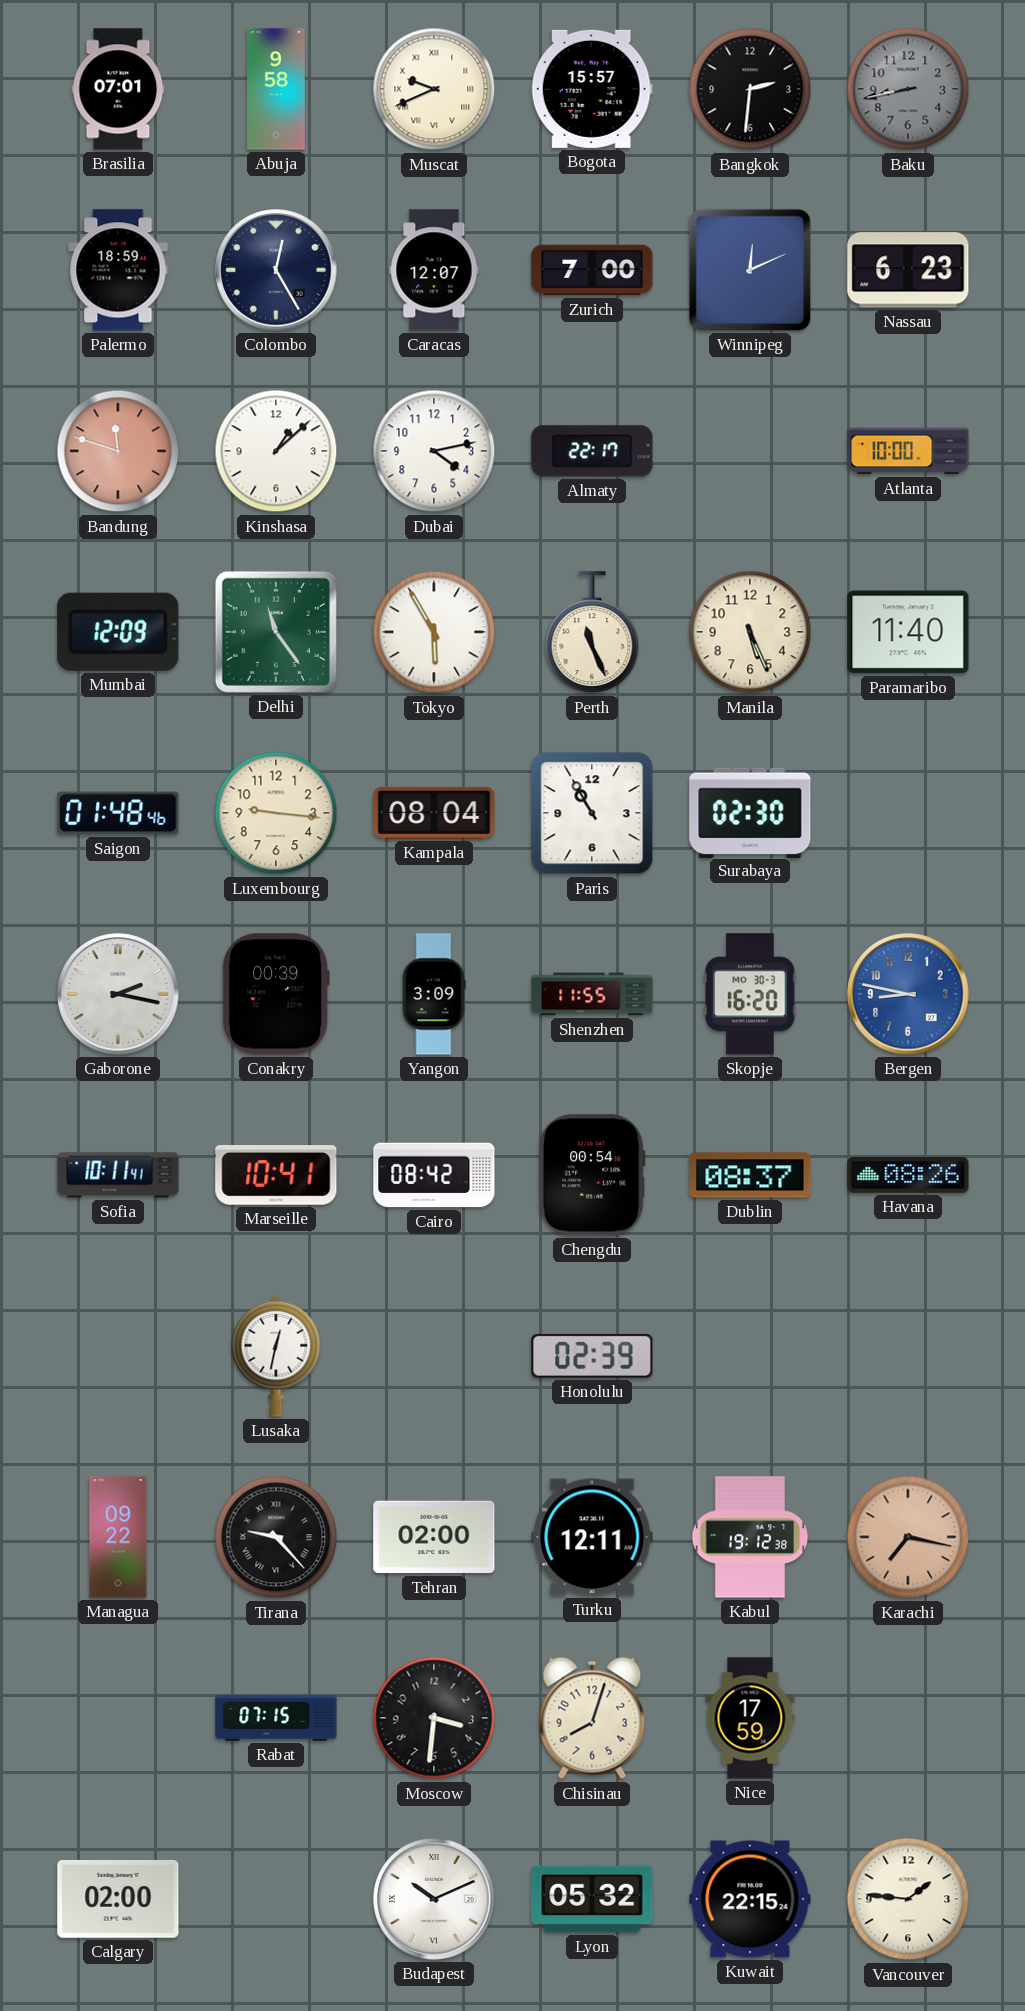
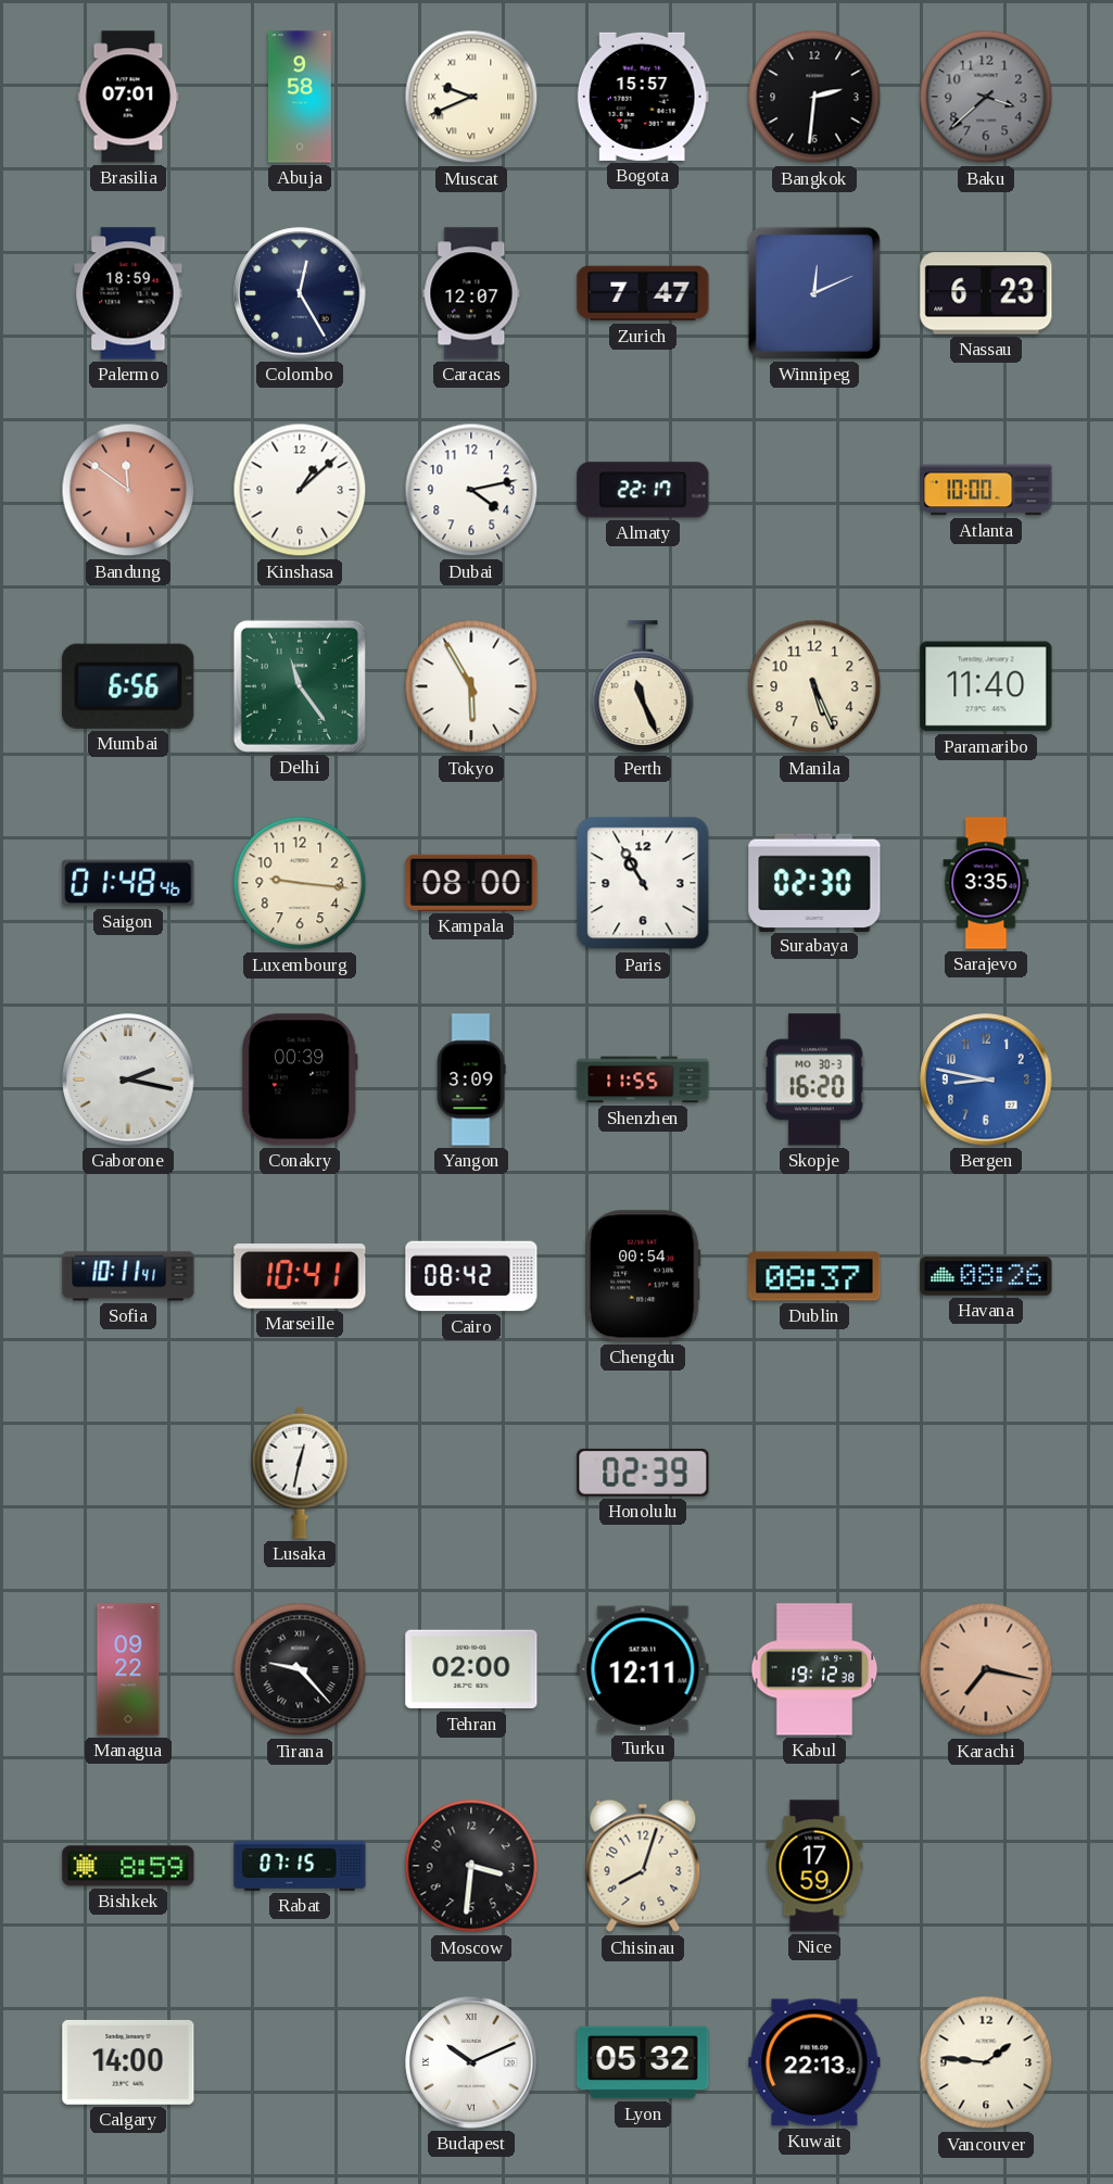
Baku: 8:43 -> 3:38
Zurich: 7:00 -> 7:47
Bandung: 11:48 -> 11:51
Mumbai: 12:09 -> 6:56
Kampala: 08:04 -> 08:00
Sarajevo: none -> 3:35
Bishkek: none -> 8:59
Calgary: 02:00 -> 14:00
Kuwait: 22:15 -> 22:13
